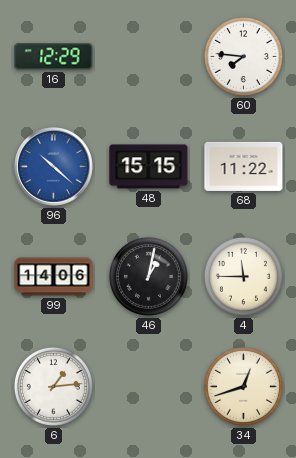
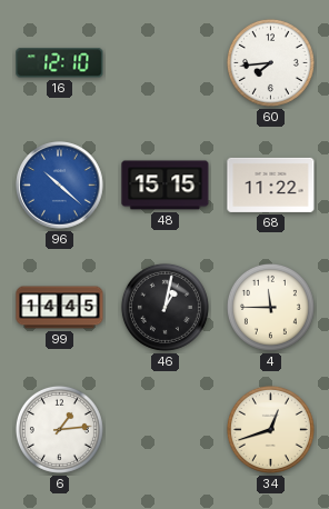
16: 12:29 -> 12:10
60: 7:46 -> 7:44
99: 14:06 -> 14:45
